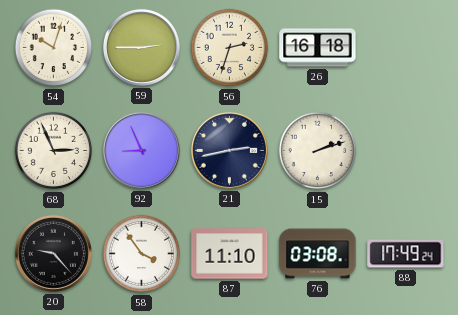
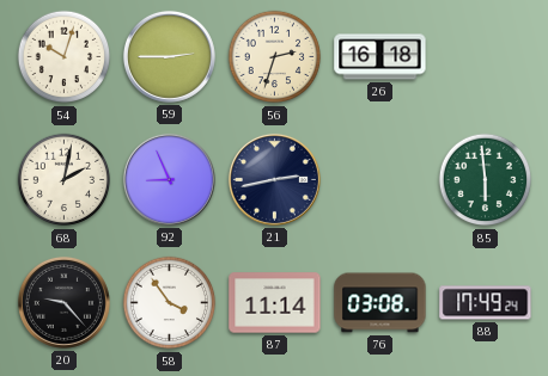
68: 2:56 -> 2:02
15: 2:12 -> none
85: none -> 5:59
87: 11:10 -> 11:14
